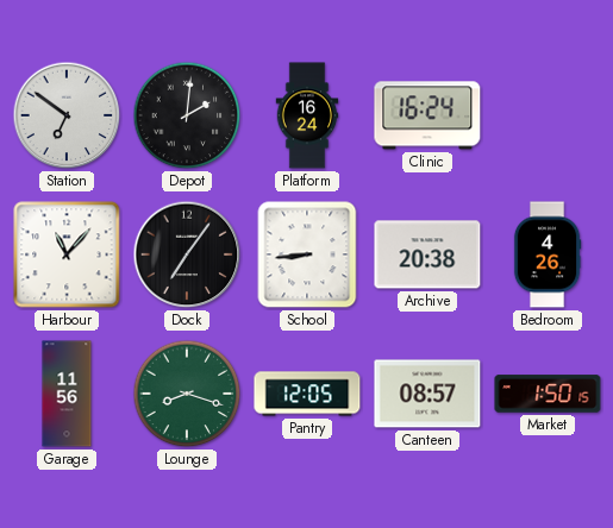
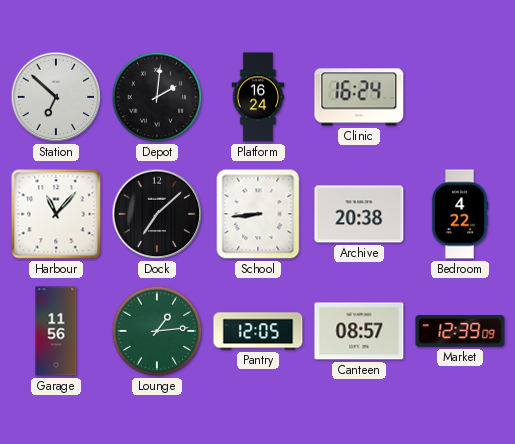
Station: 6:51 -> 6:52
Dock: 7:06 -> 7:08
Bedroom: 4:26 -> 4:22
Lounge: 8:18 -> 1:14
Market: 1:50 -> 12:39
